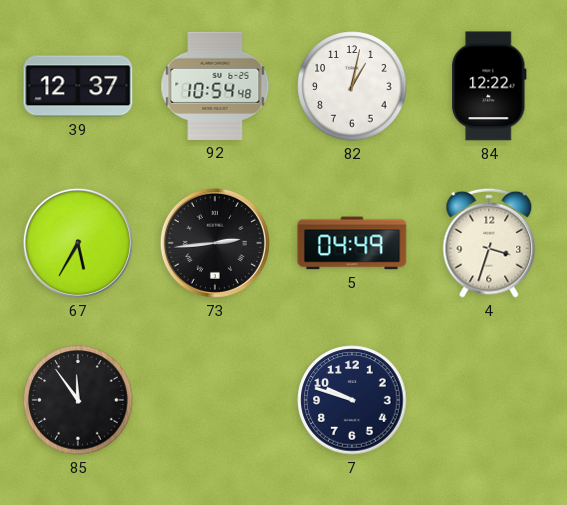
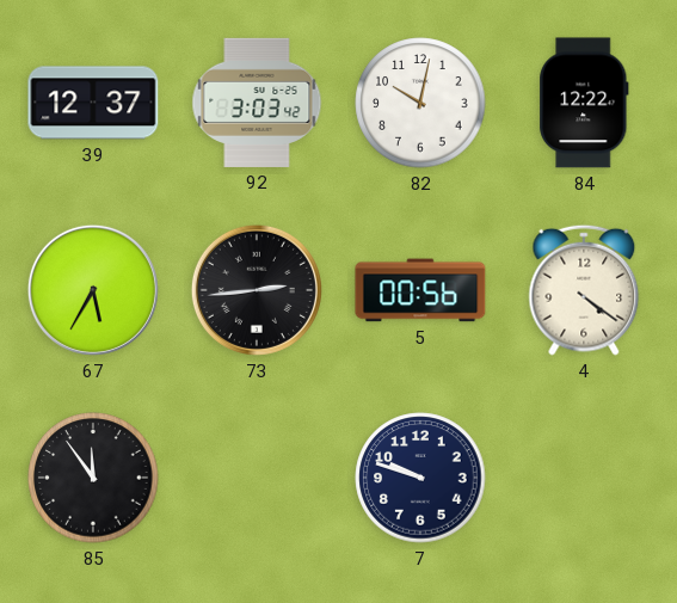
92: 10:54 -> 3:03
82: 1:02 -> 10:02
5: 04:49 -> 00:56
4: 3:33 -> 4:21
